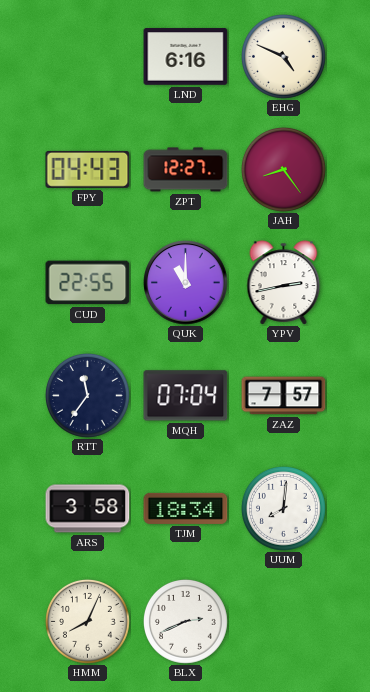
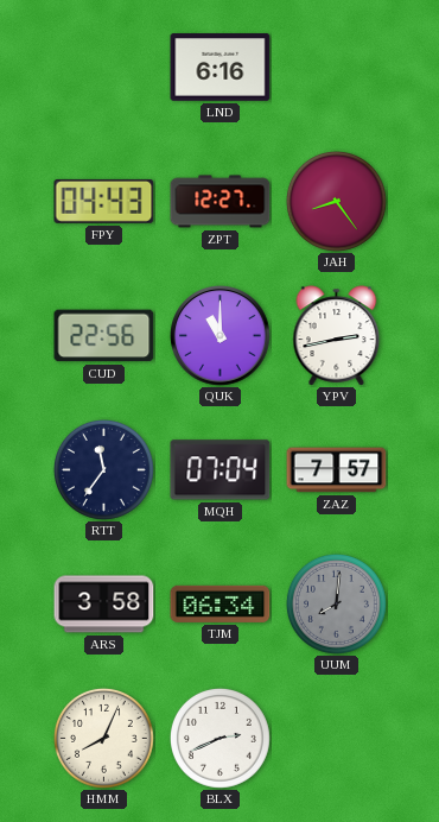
EHG: 4:49 -> none
CUD: 22:55 -> 22:56
TJM: 18:34 -> 06:34
UUM dial: white -> grey
